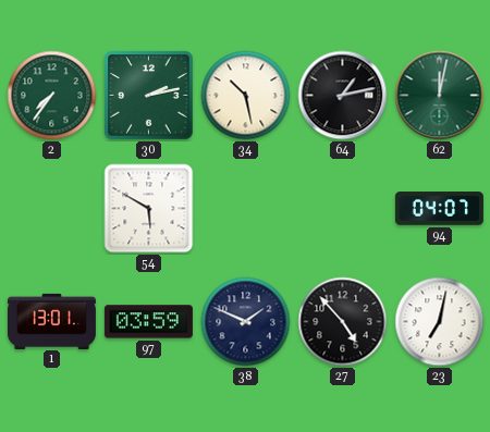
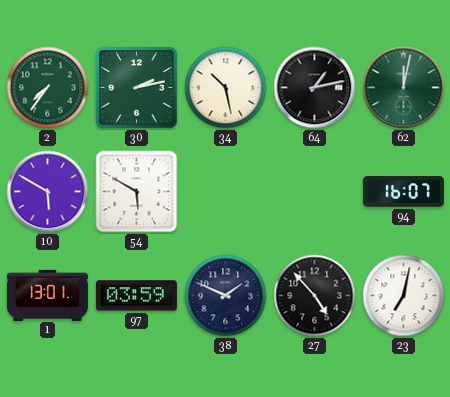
10: none -> 5:50
94: 04:07 -> 16:07
